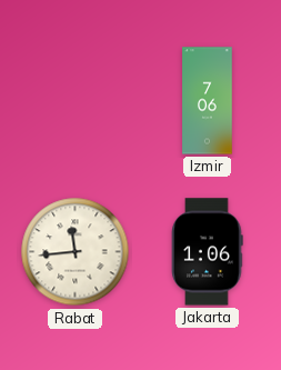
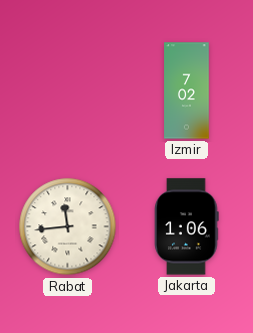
Izmir: 7:06 -> 7:02
